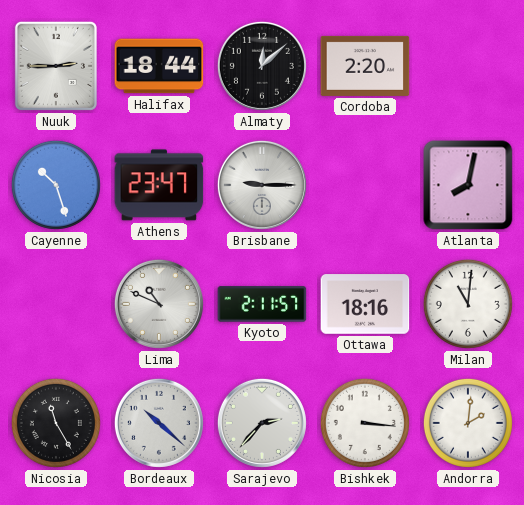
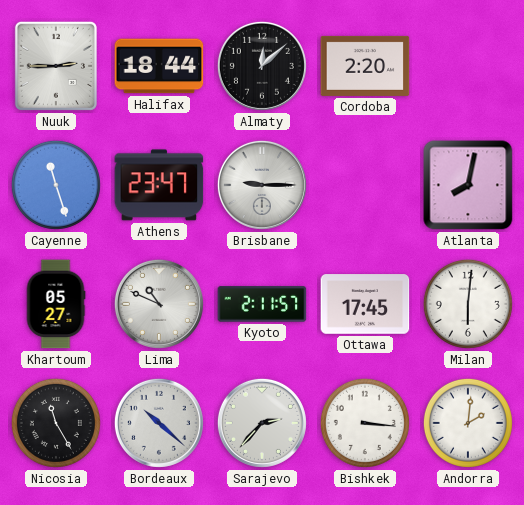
Cayenne: 10:27 -> 11:27
Khartoum: none -> 05:27
Ottawa: 18:16 -> 17:45
Milan: 11:01 -> 6:01
